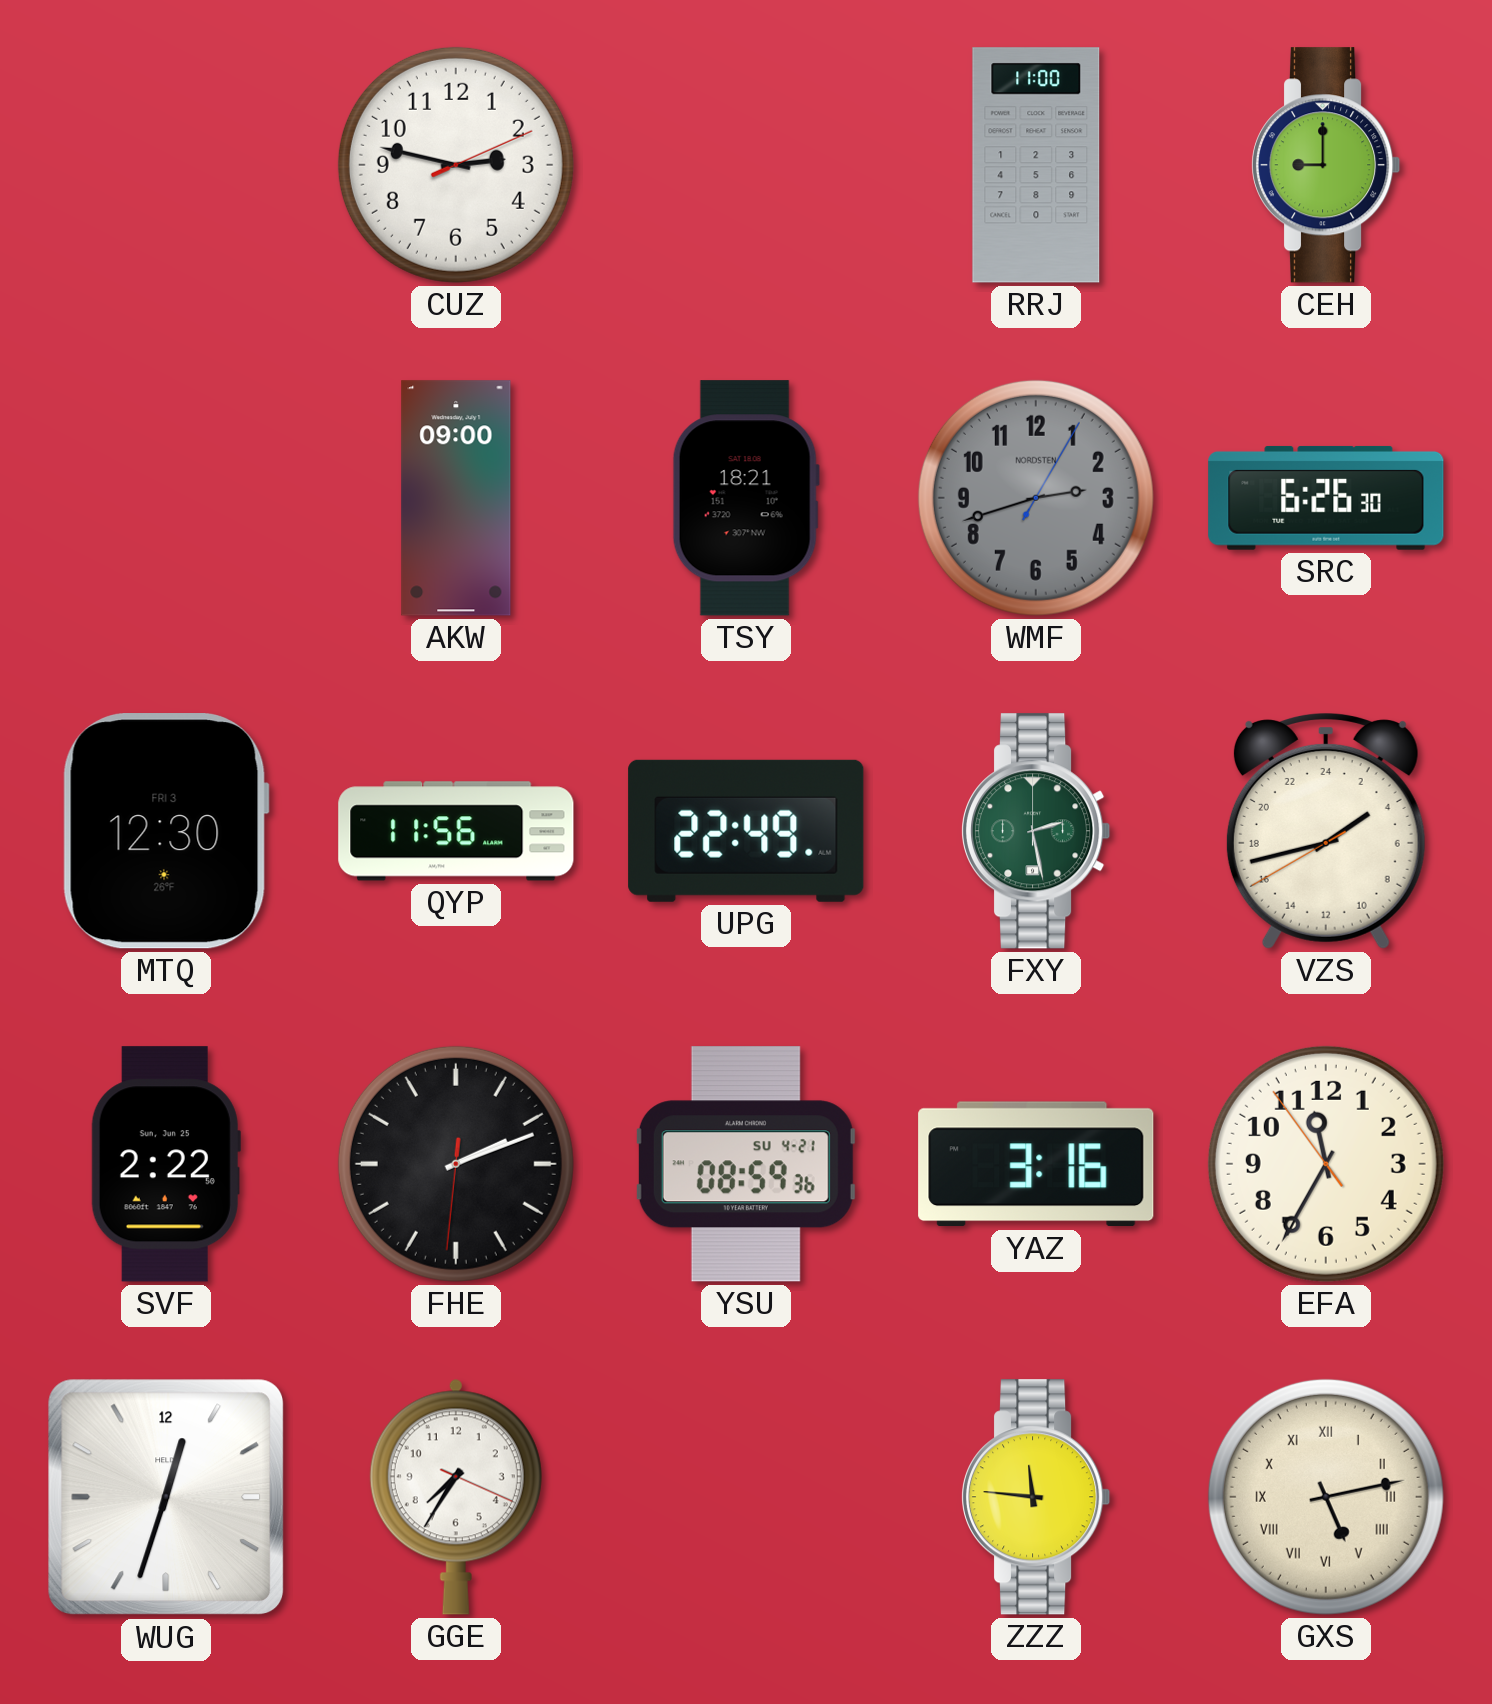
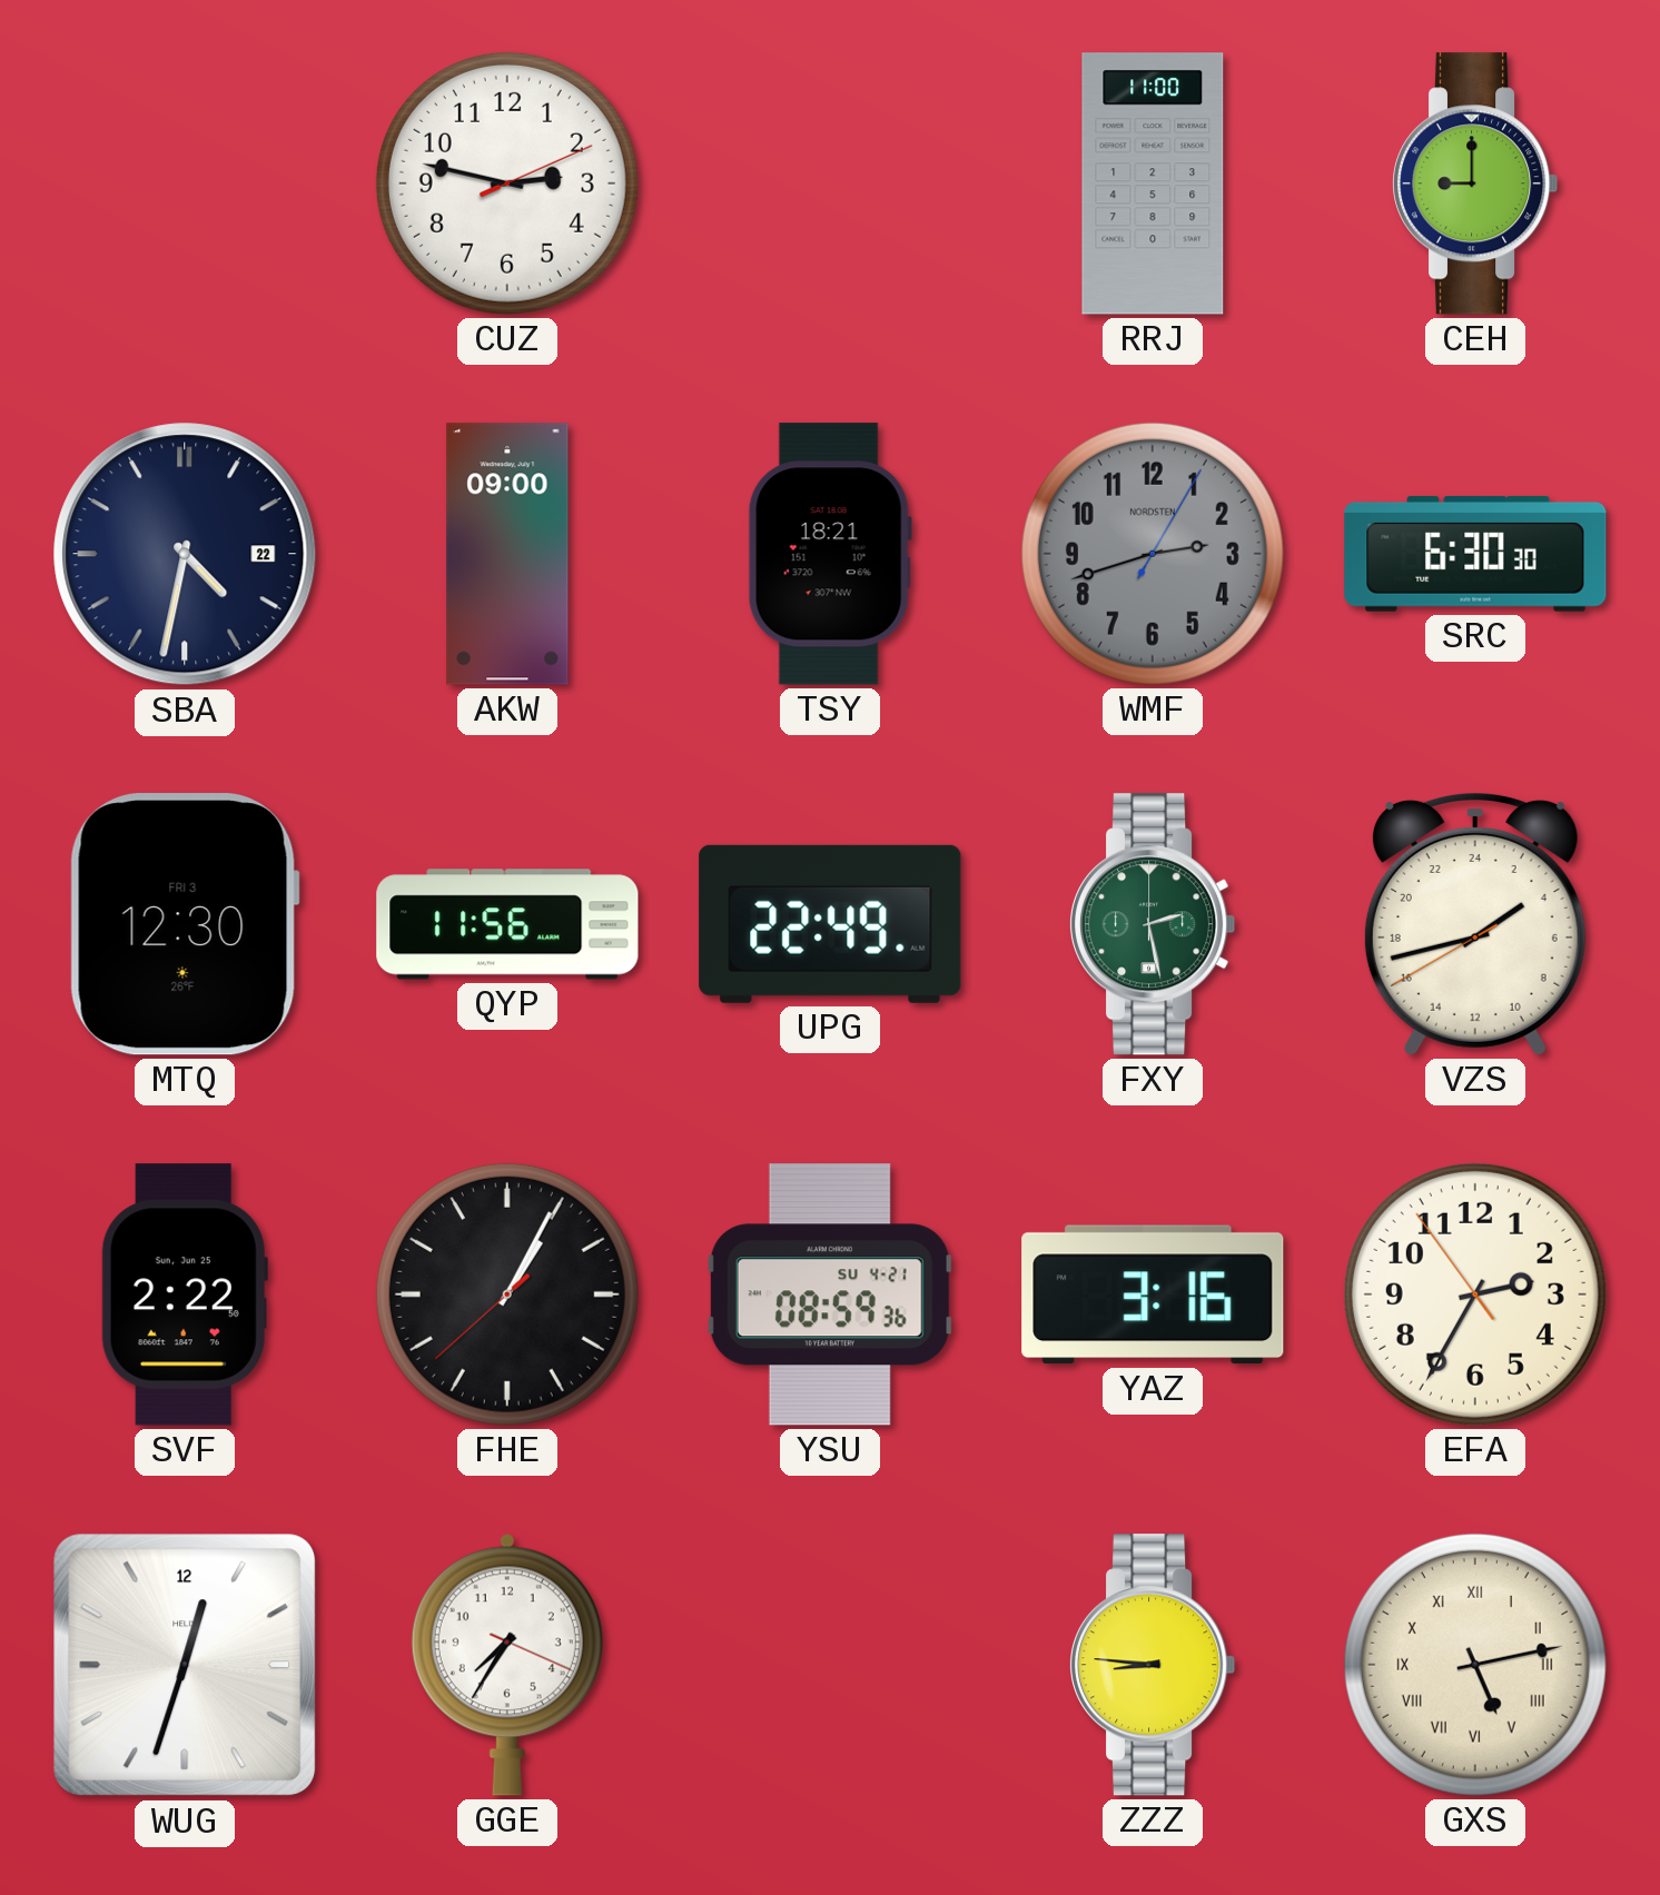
SBA: none -> 4:32
SRC: 6:26 -> 6:30
FHE: 2:11 -> 1:04
EFA: 11:34 -> 2:34
ZZZ: 11:46 -> 8:46
